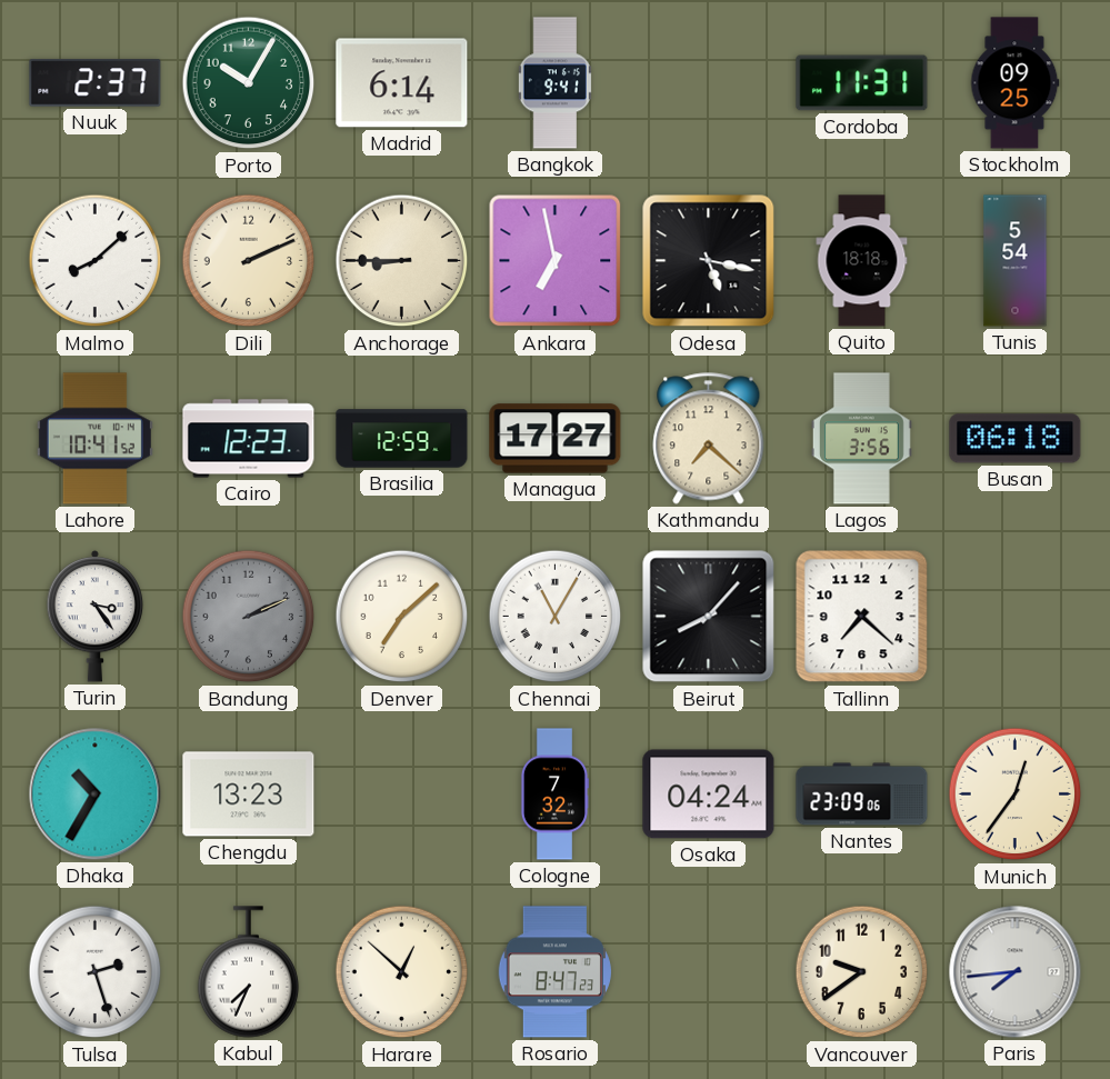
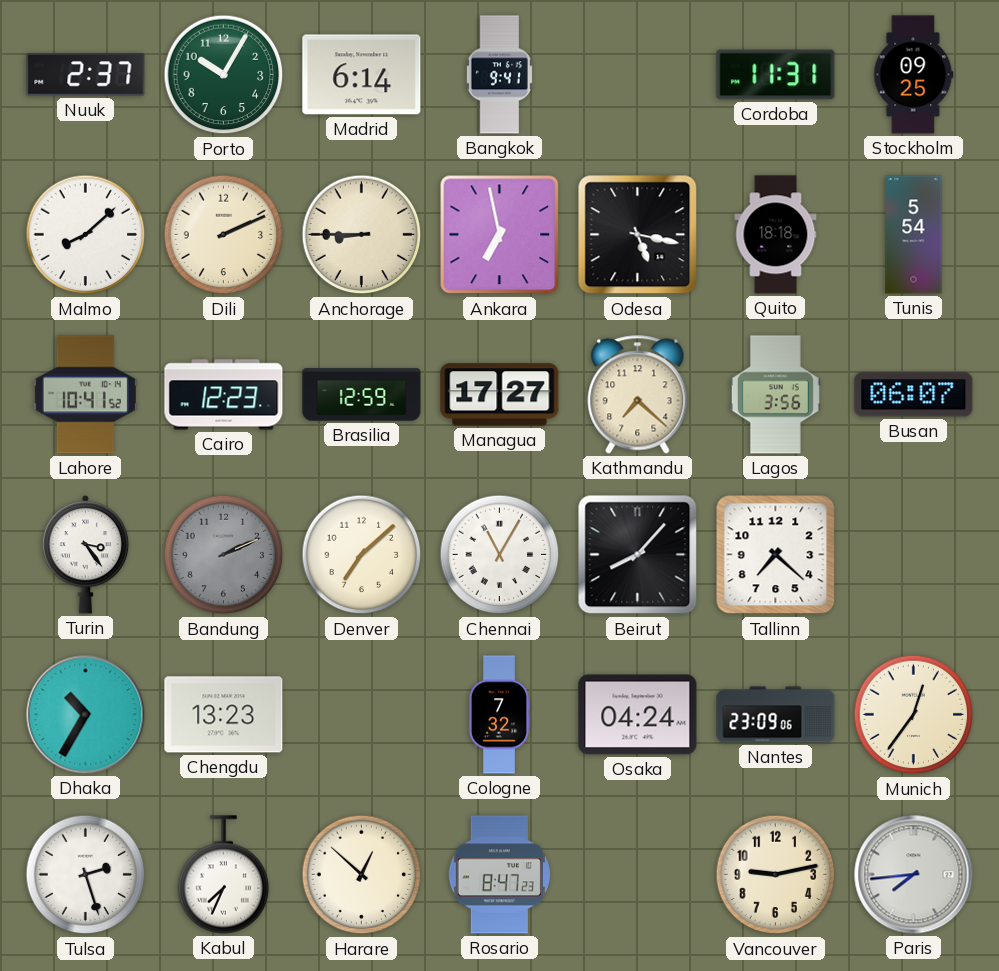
Busan: 06:18 -> 06:07
Vancouver: 9:39 -> 9:13
